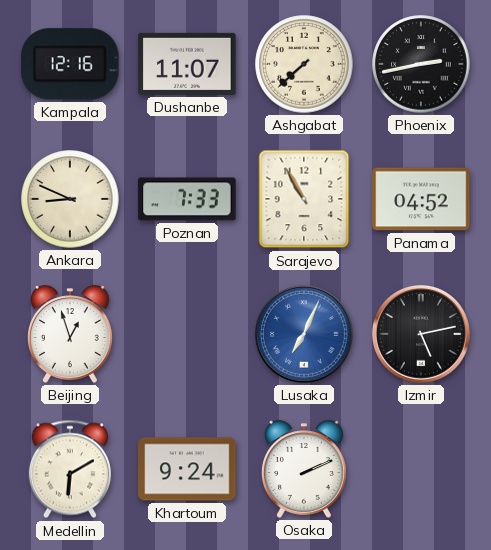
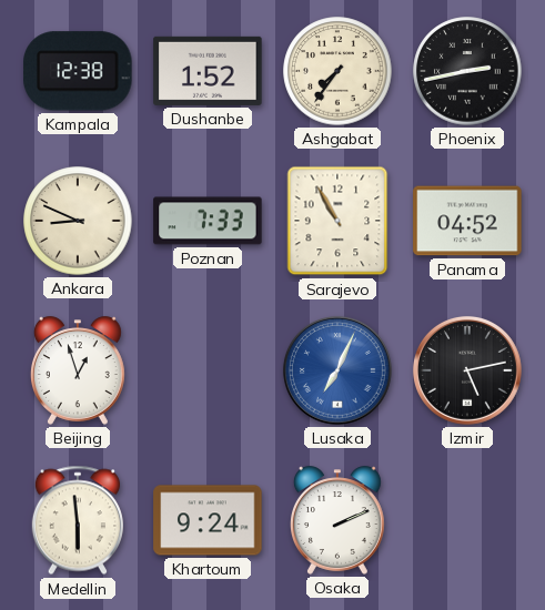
Kampala: 12:16 -> 12:38
Dushanbe: 11:07 -> 1:52
Ashgabat: 7:38 -> 7:36
Medellin: 6:10 -> 5:59
